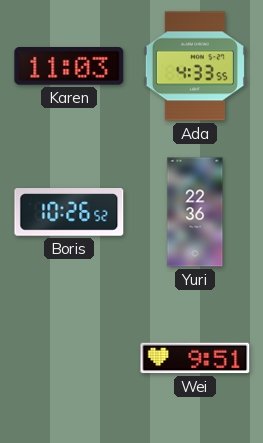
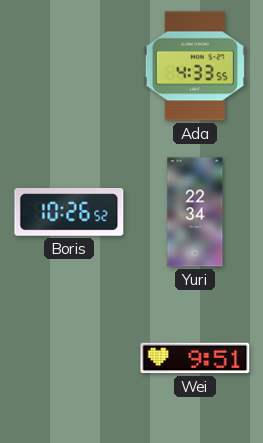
Karen: 11:03 -> none
Yuri: 22:36 -> 22:34
